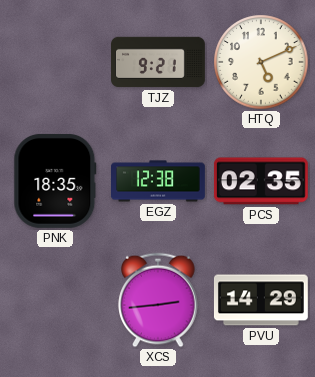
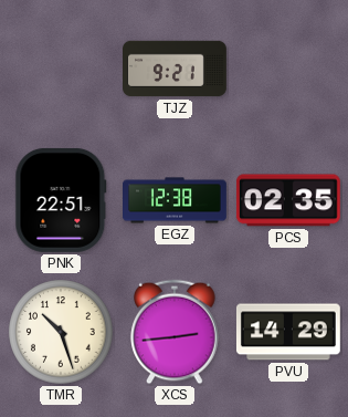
HTQ: 5:11 -> none
PNK: 18:35 -> 22:51
TMR: none -> 10:27
